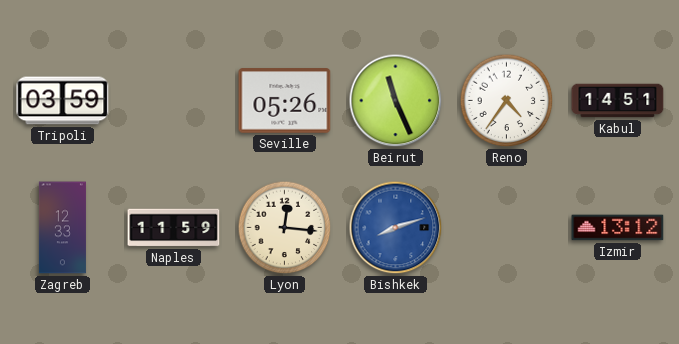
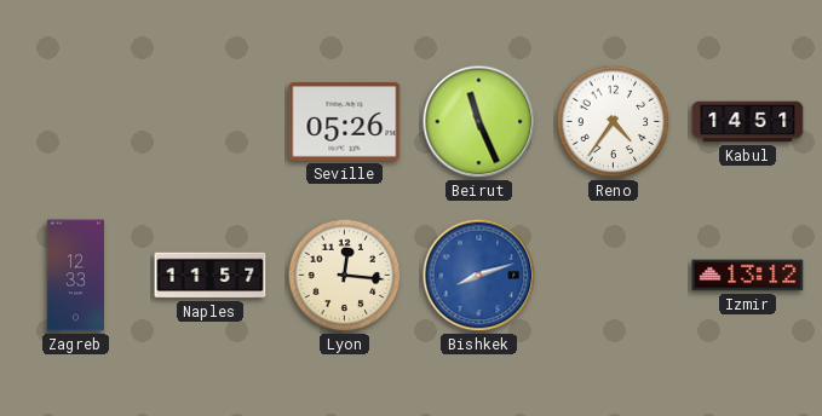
Tripoli: 03:59 -> none
Naples: 11:59 -> 11:57
